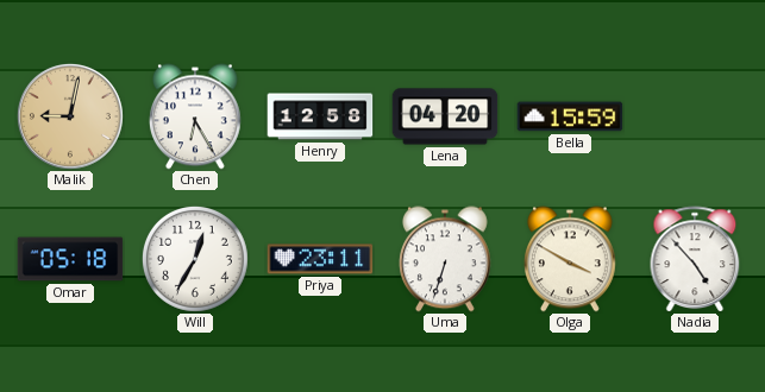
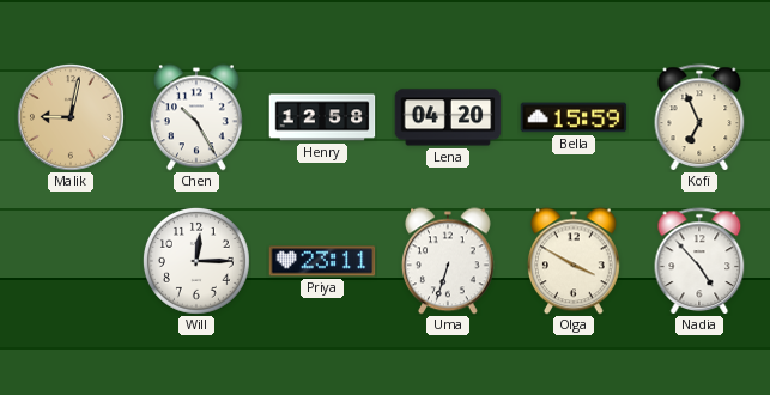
Chen: 6:25 -> 10:25
Kofi: none -> 6:56
Omar: 05:18 -> none
Will: 12:35 -> 12:15
